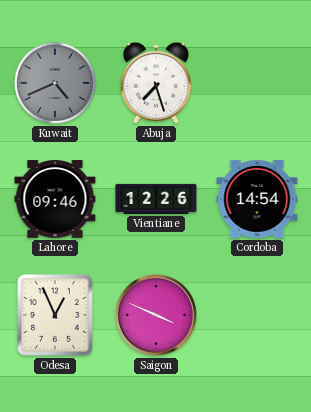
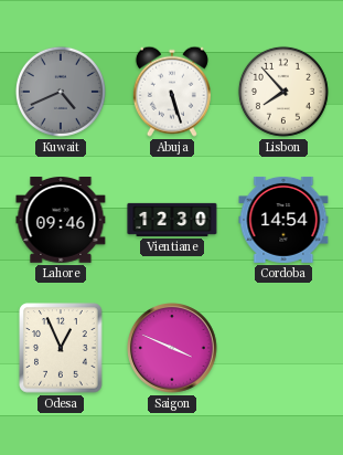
Abuja: 7:27 -> 5:27
Lisbon: none -> 7:53
Vientiane: 12:26 -> 12:30
